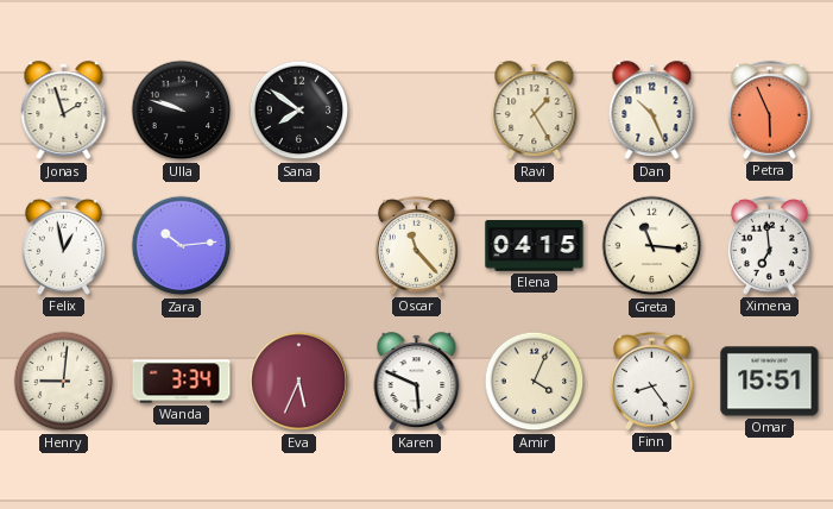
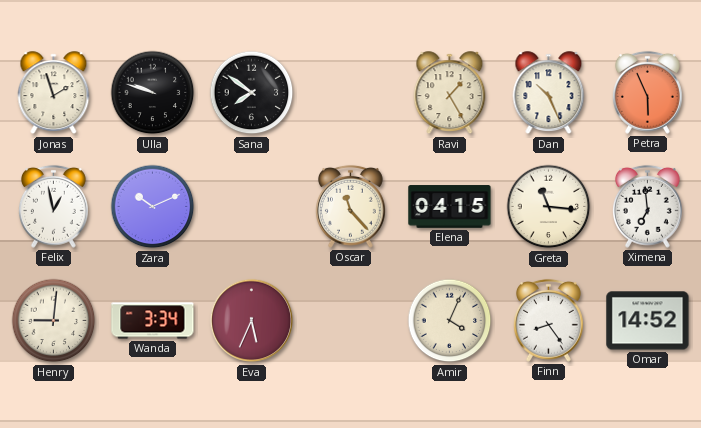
Zara: 10:14 -> 10:11
Karen: 5:49 -> none
Omar: 15:51 -> 14:52
